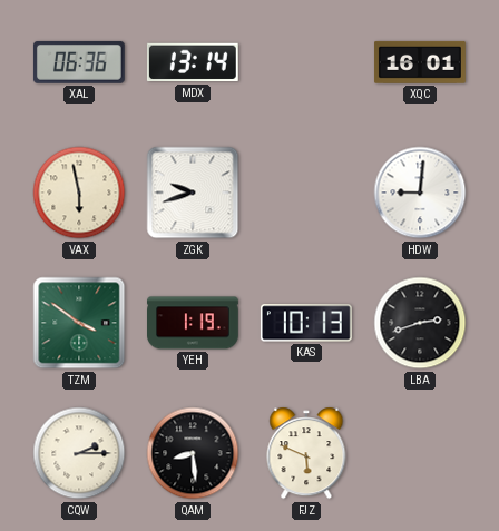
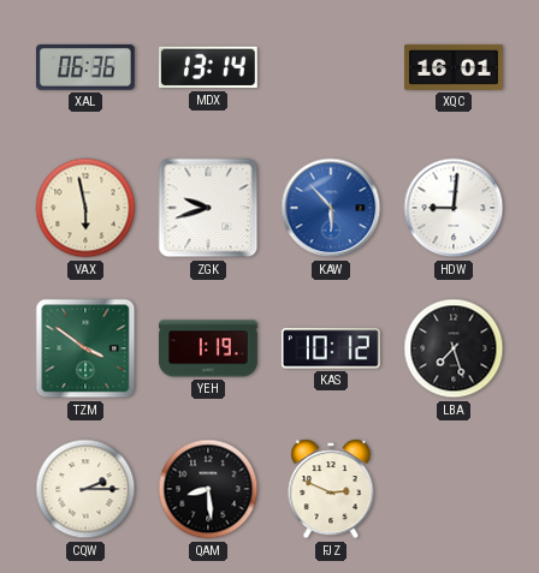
KAW: none -> 5:53
KAS: 10:13 -> 10:12
LBA: 2:42 -> 7:27
FJZ: 5:49 -> 2:49
